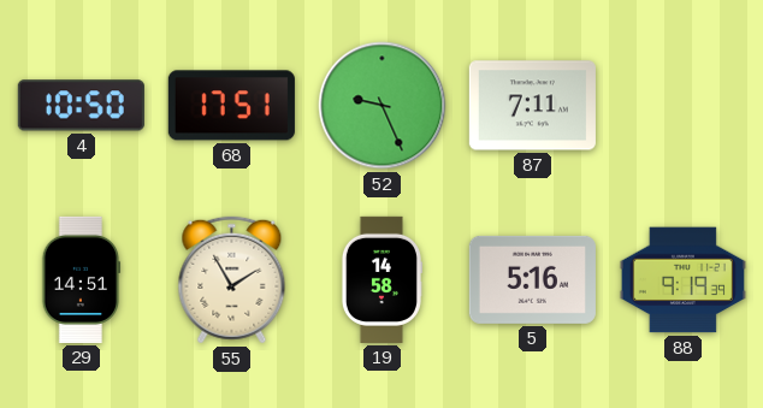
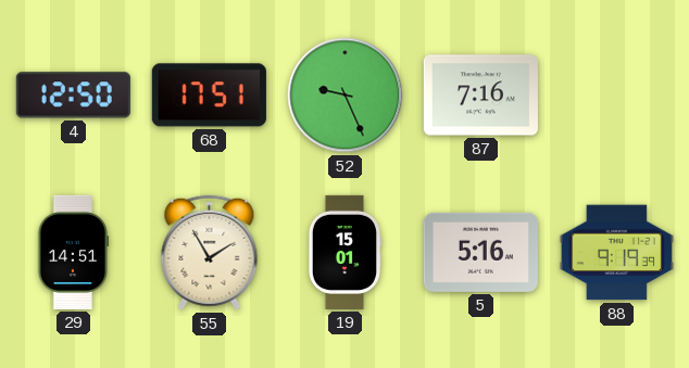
4: 10:50 -> 12:50
87: 7:11 -> 7:16
19: 14:58 -> 15:01
